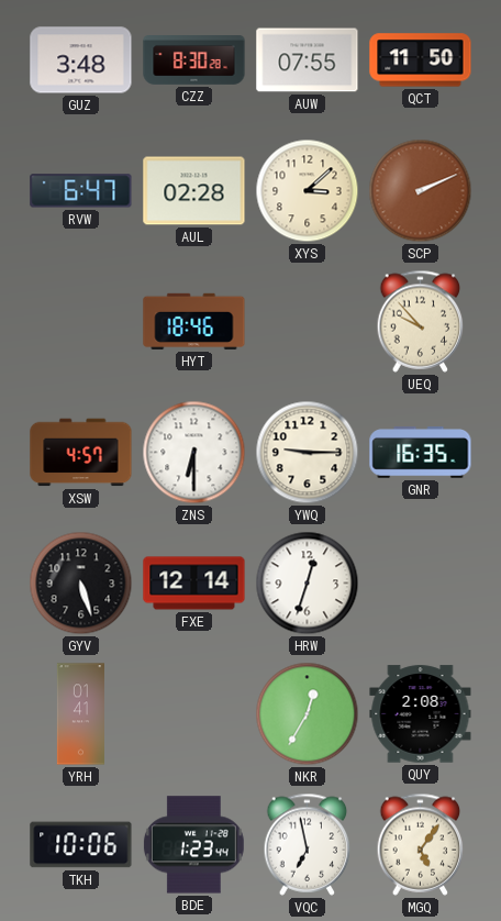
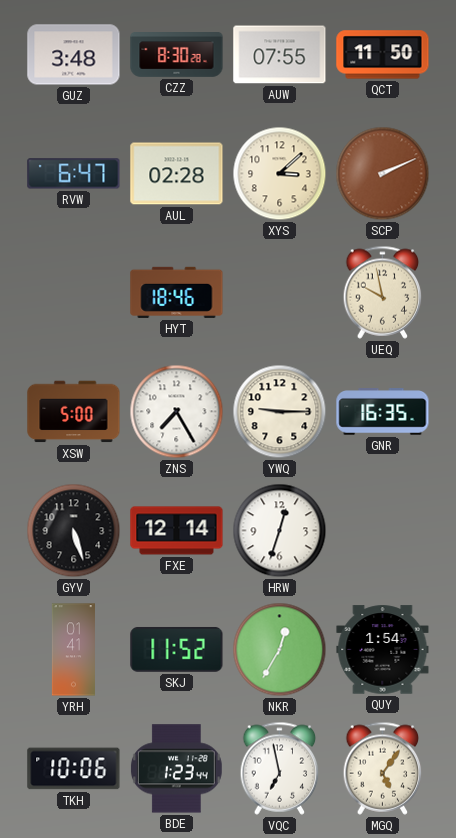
UEQ: 9:53 -> 9:58
XSW: 4:57 -> 5:00
ZNS: 6:30 -> 7:25
SKJ: none -> 11:52
QUY: 2:08 -> 1:54
